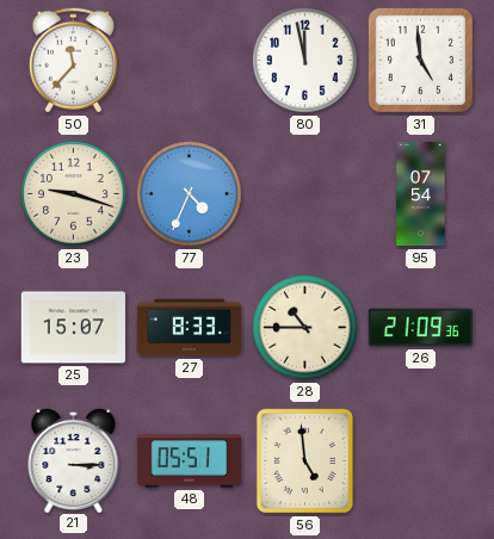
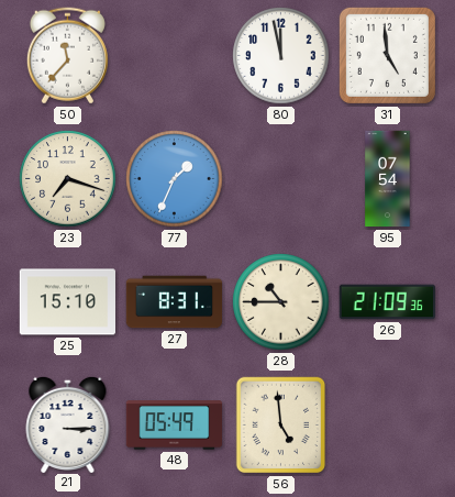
23: 9:18 -> 7:18
77: 4:34 -> 1:34
25: 15:07 -> 15:10
27: 8:33 -> 8:31
48: 05:51 -> 05:49
